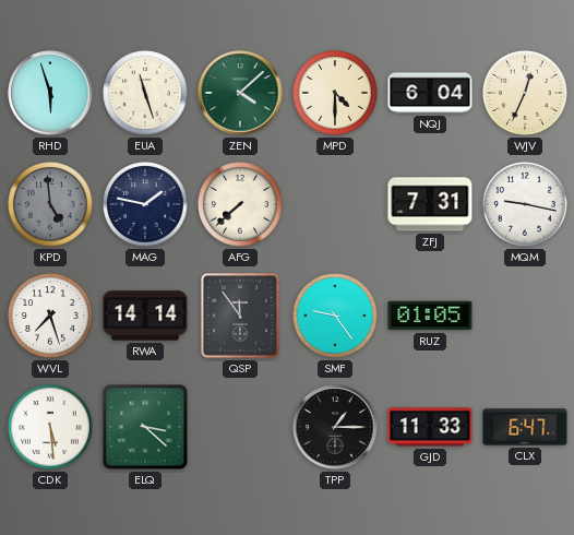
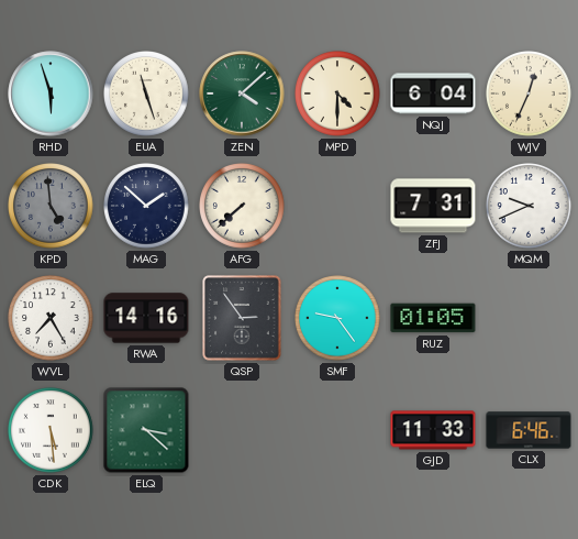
MAG: 1:47 -> 1:52
MQM: 9:17 -> 9:41
WVL: 7:27 -> 7:25
RWA: 14:14 -> 14:16
QSP: 11:54 -> 2:54
TPP: 1:15 -> none
CLX: 6:47 -> 6:46
